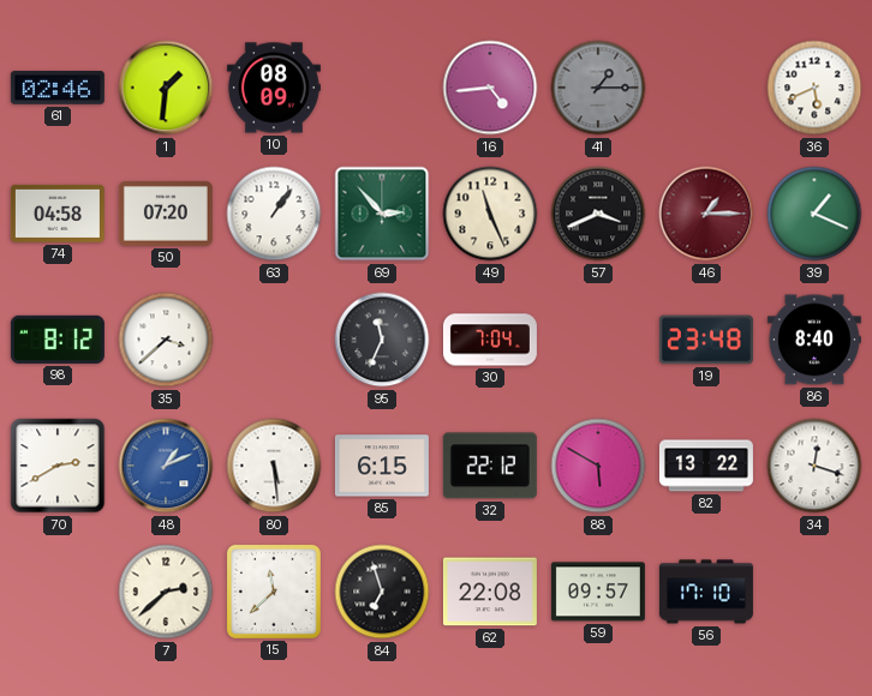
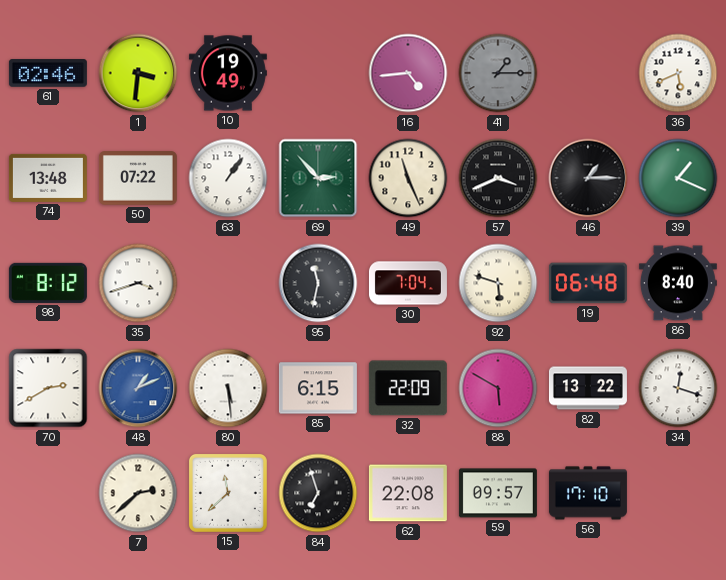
1: 1:31 -> 3:31
10: 08:09 -> 19:49
74: 04:58 -> 13:48
50: 07:20 -> 07:22
46 dial: burgundy -> black
35: 3:38 -> 3:42
95: 11:34 -> 11:32
92: none -> 5:48
19: 23:48 -> 06:48
32: 22:12 -> 22:09
